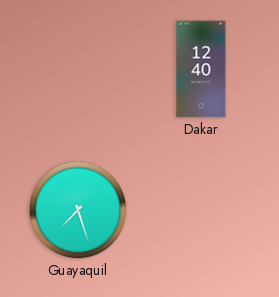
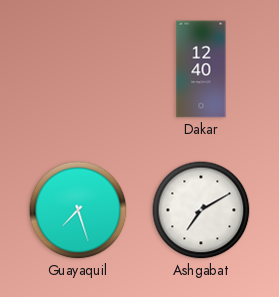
Ashgabat: none -> 7:10
